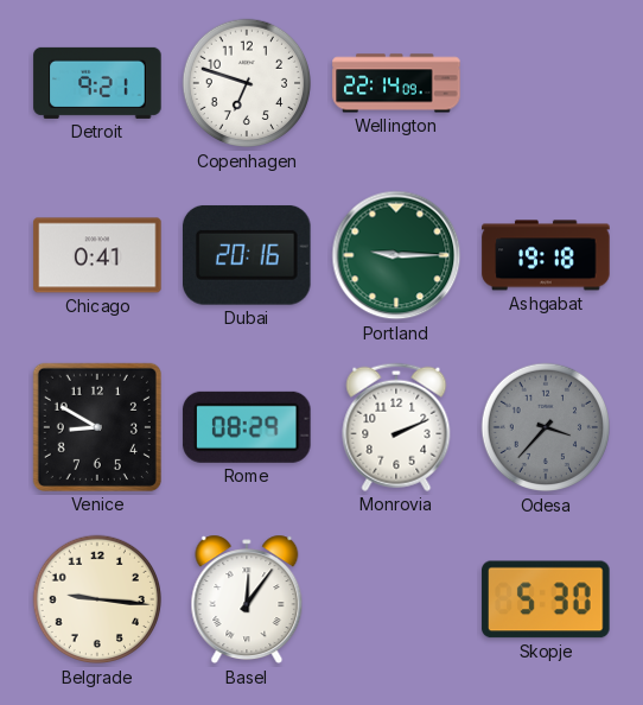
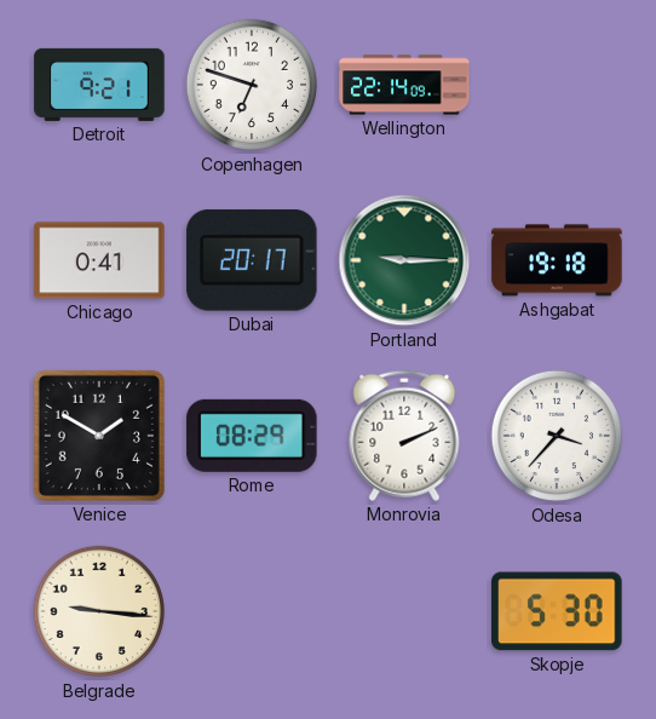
Dubai: 20:16 -> 20:17
Venice: 8:50 -> 1:50
Odesa dial: grey -> white
Basel: 12:06 -> none
